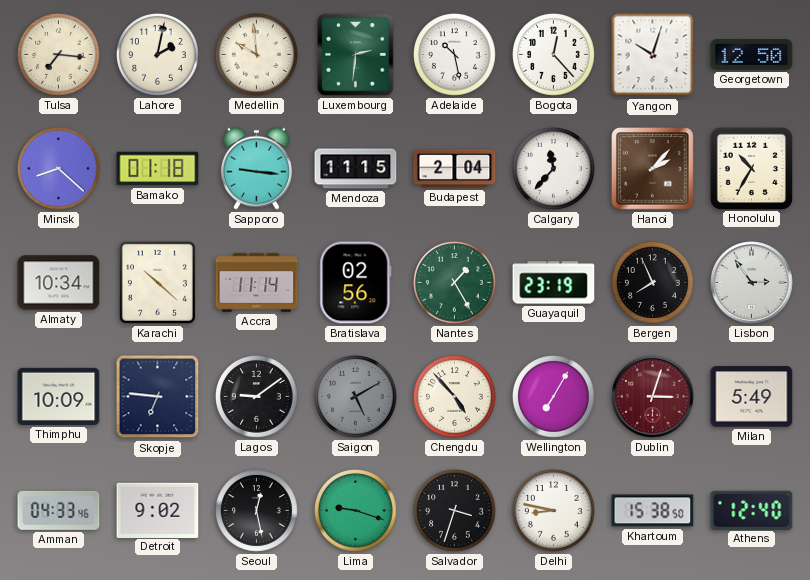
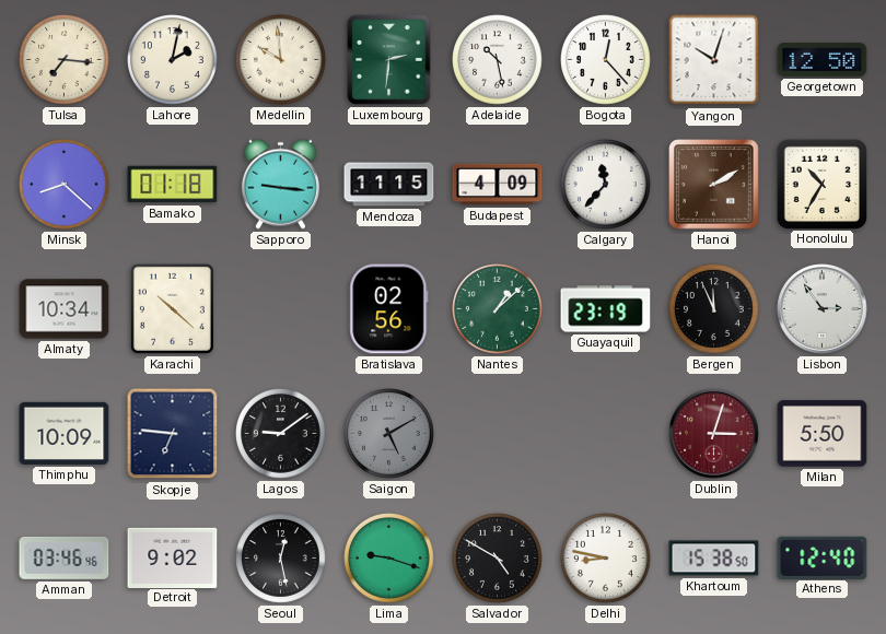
Budapest: 2:04 -> 4:09
Hanoi: 2:07 -> 2:10
Accra: 11:14 -> none
Nantes: 1:25 -> 1:08
Bergen: 7:56 -> 11:56
Chengdu: 4:53 -> none
Wellington: 7:05 -> none
Milan: 5:49 -> 5:50
Amman: 04:33 -> 03:46
Salvador: 3:33 -> 4:50
